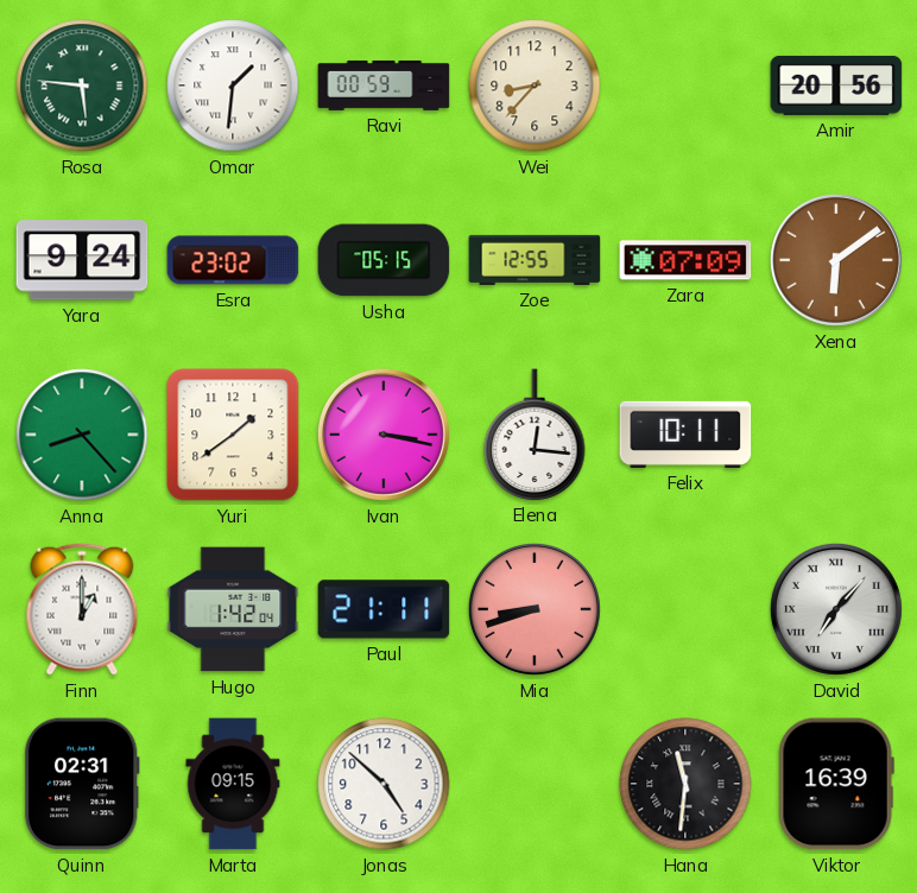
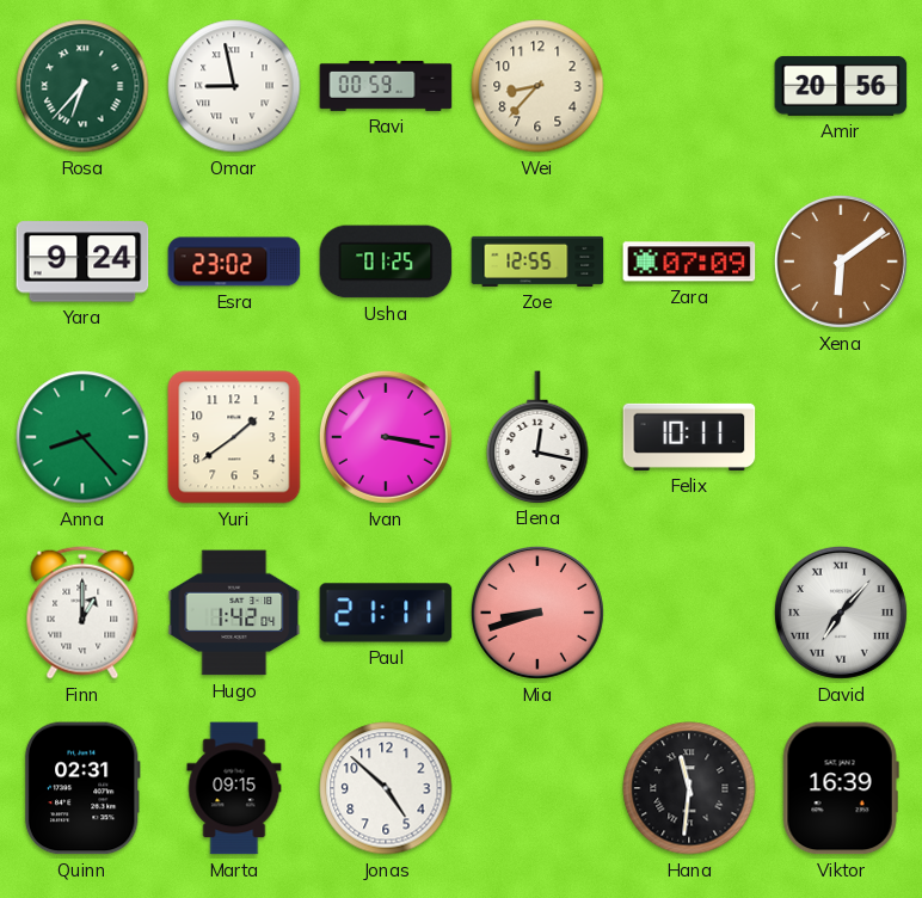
Rosa: 5:46 -> 6:37
Omar: 1:31 -> 8:58
Usha: 05:15 -> 01:25
Elena: 12:16 -> 12:17
